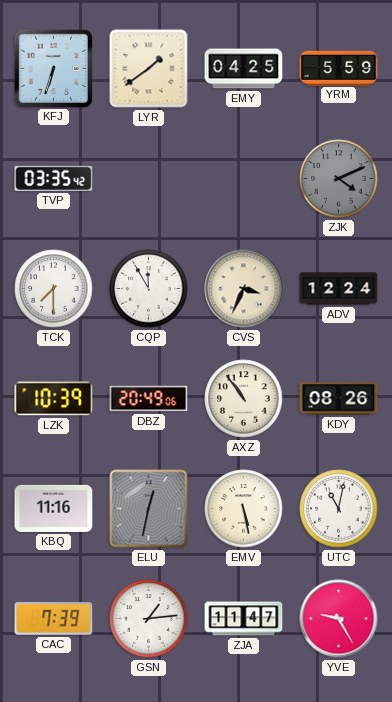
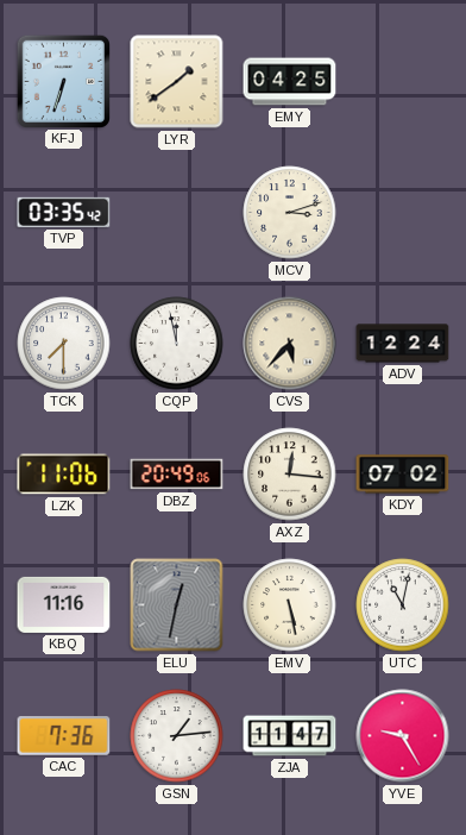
YRM: 5:59 -> none
MCV: none -> 3:12
ZJK: 4:11 -> none
CQP: 11:55 -> 11:58
CVS: 3:34 -> 5:37
LZK: 10:39 -> 11:06
AXZ: 10:54 -> 12:16
KDY: 08:26 -> 07:02
CAC: 7:39 -> 7:36
